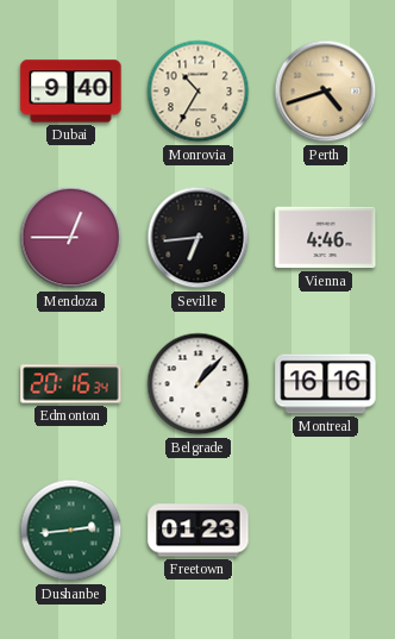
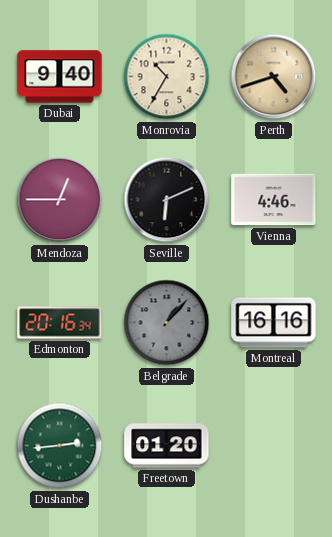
Seville: 6:44 -> 6:11
Belgrade dial: white -> grey
Freetown: 01:23 -> 01:20
